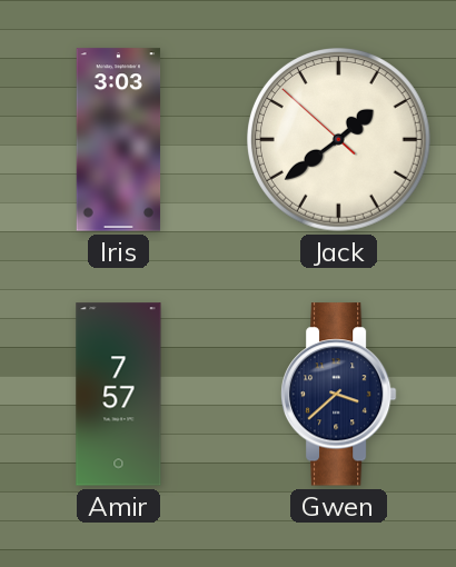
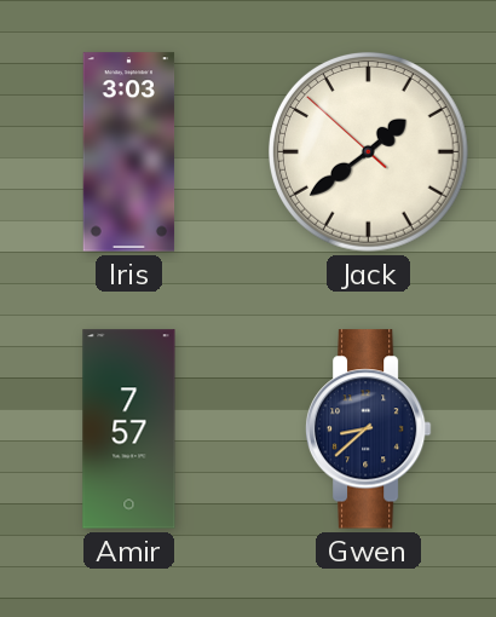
Gwen: 3:38 -> 8:38
